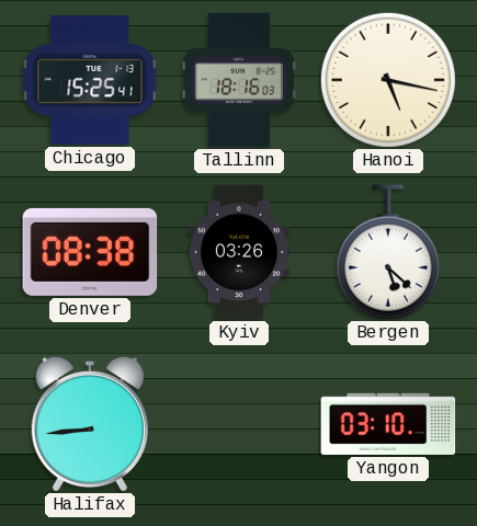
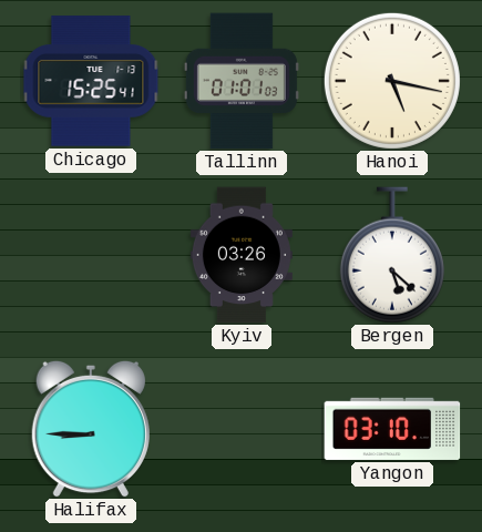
Tallinn: 18:16 -> 01:01
Denver: 08:38 -> none
Halifax: 8:44 -> 8:45
